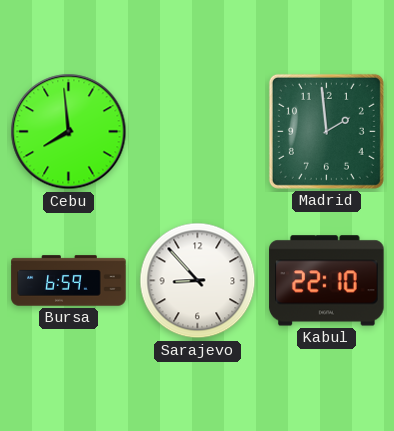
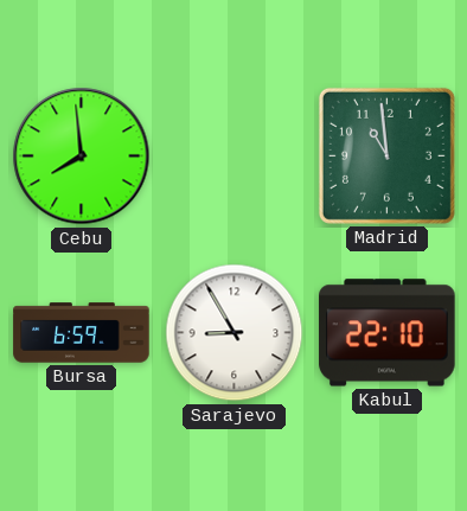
Madrid: 1:59 -> 10:59
Sarajevo: 8:53 -> 8:55
